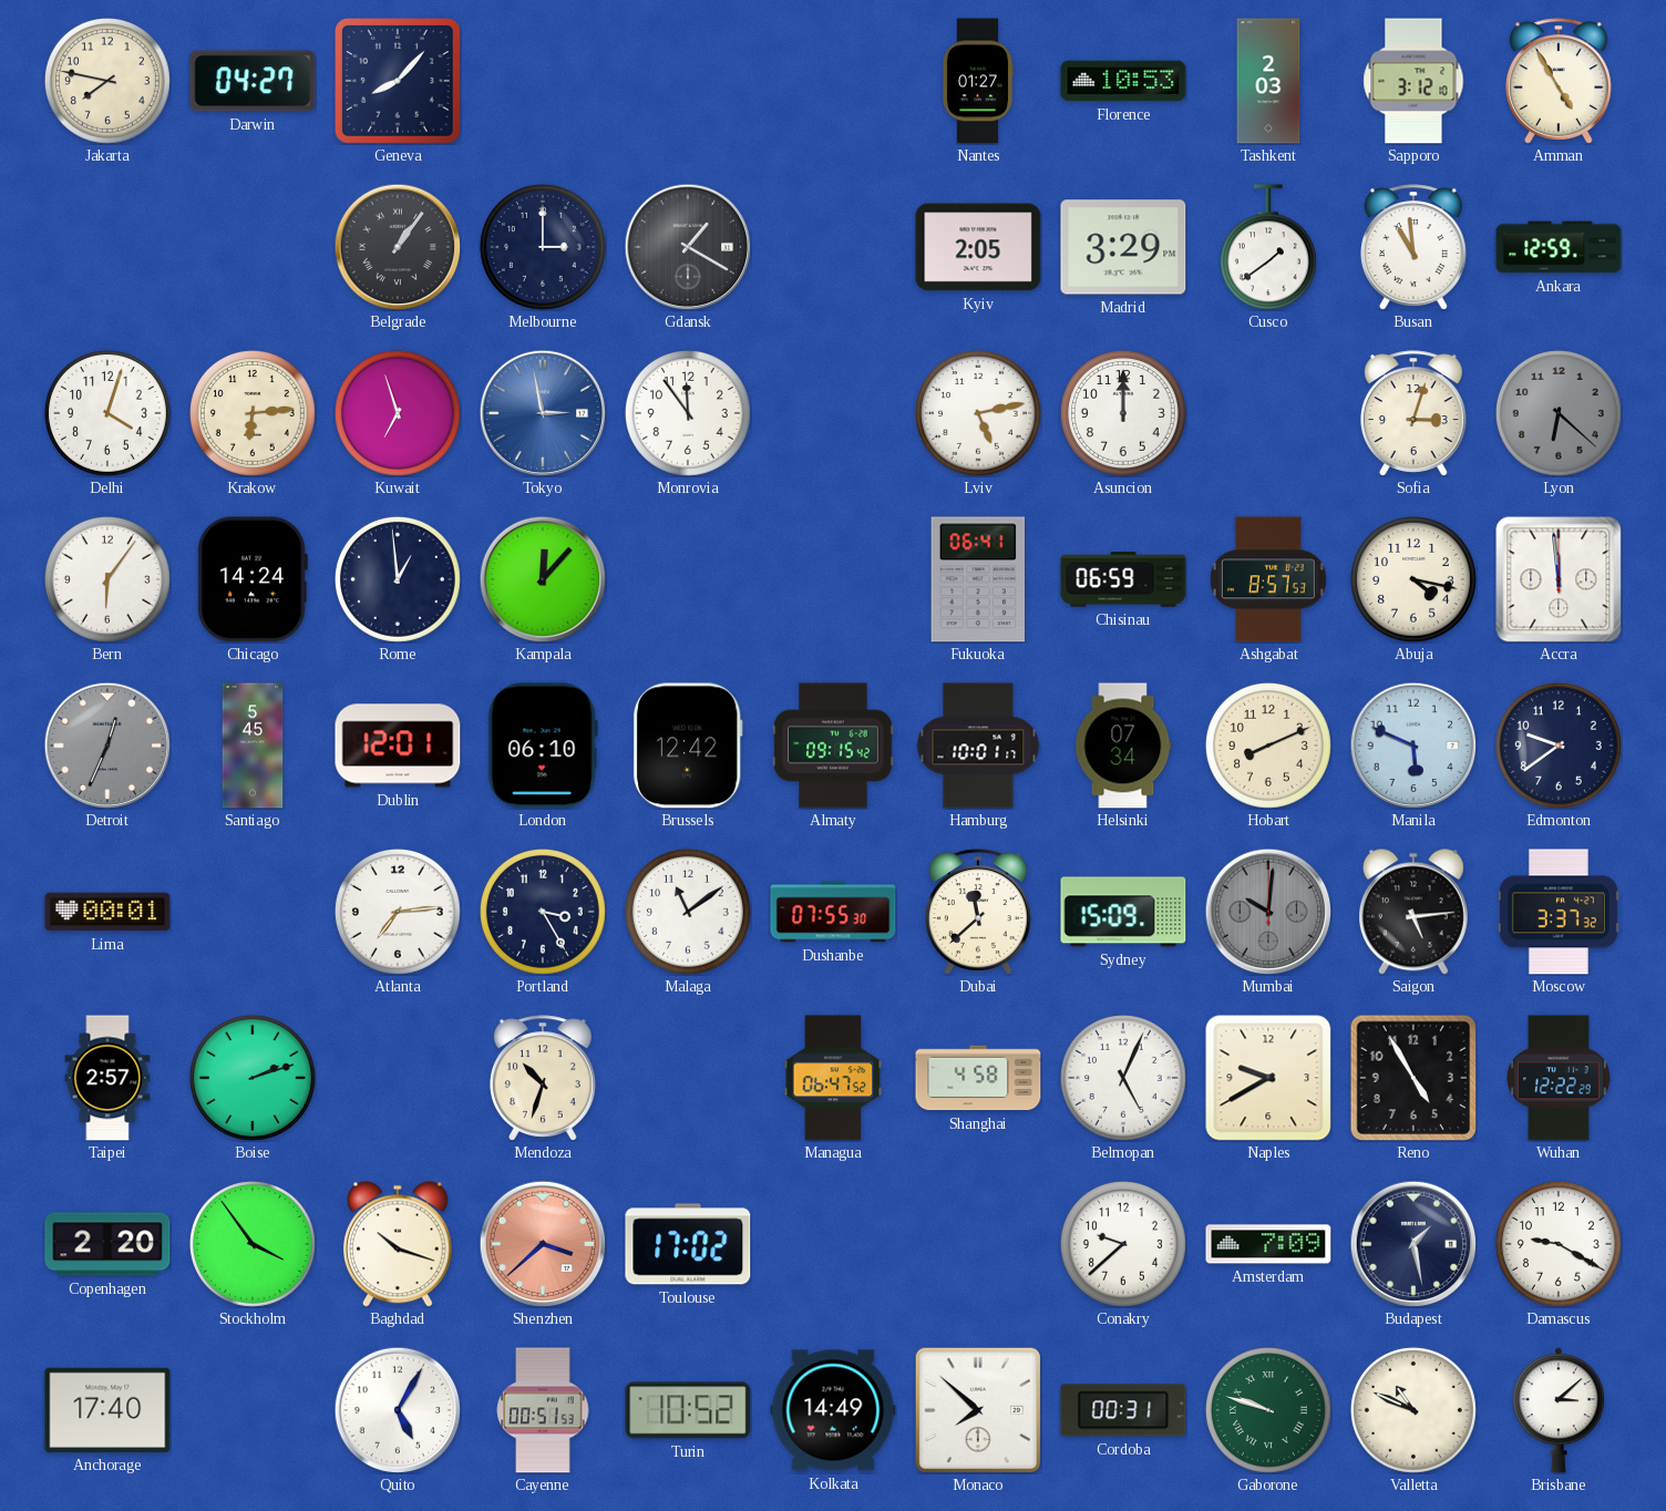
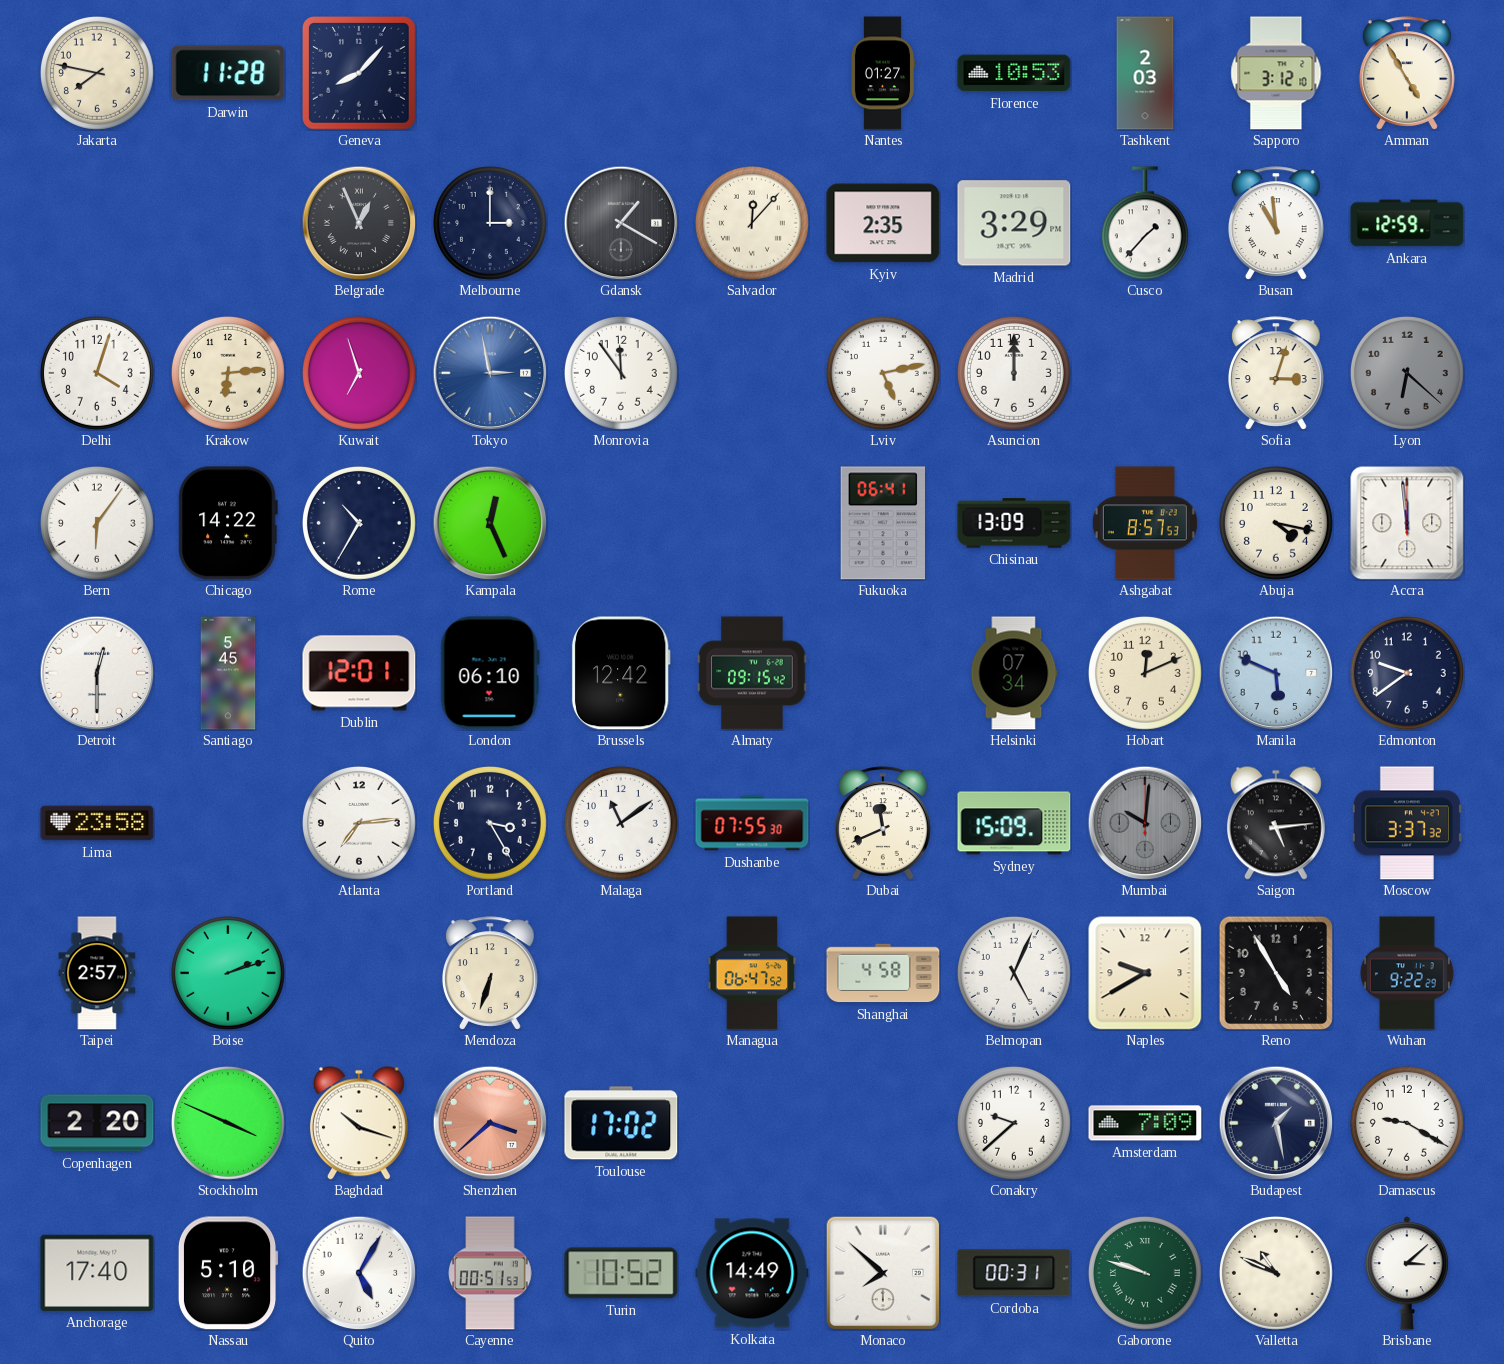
Darwin: 04:27 -> 11:28
Belgrade: 1:06 -> 12:56
Salvador: none -> 12:07
Kyiv: 2:05 -> 2:35
Cusco: 1:39 -> 1:37
Chicago: 14:24 -> 14:22
Rome: 12:59 -> 10:35
Kampala: 12:07 -> 12:26
Chisinau: 06:59 -> 13:09
Detroit: 12:34 -> 12:30
Detroit dial: grey -> white
Hamburg: 10:01 -> none
Hobart: 8:11 -> 12:11
Lima: 00:01 -> 23:58
Dubai: 11:38 -> 11:41
Mendoza: 10:33 -> 6:33
Wuhan: 12:22 -> 9:22
Stockholm: 3:54 -> 3:49
Nassau: none -> 5:10
